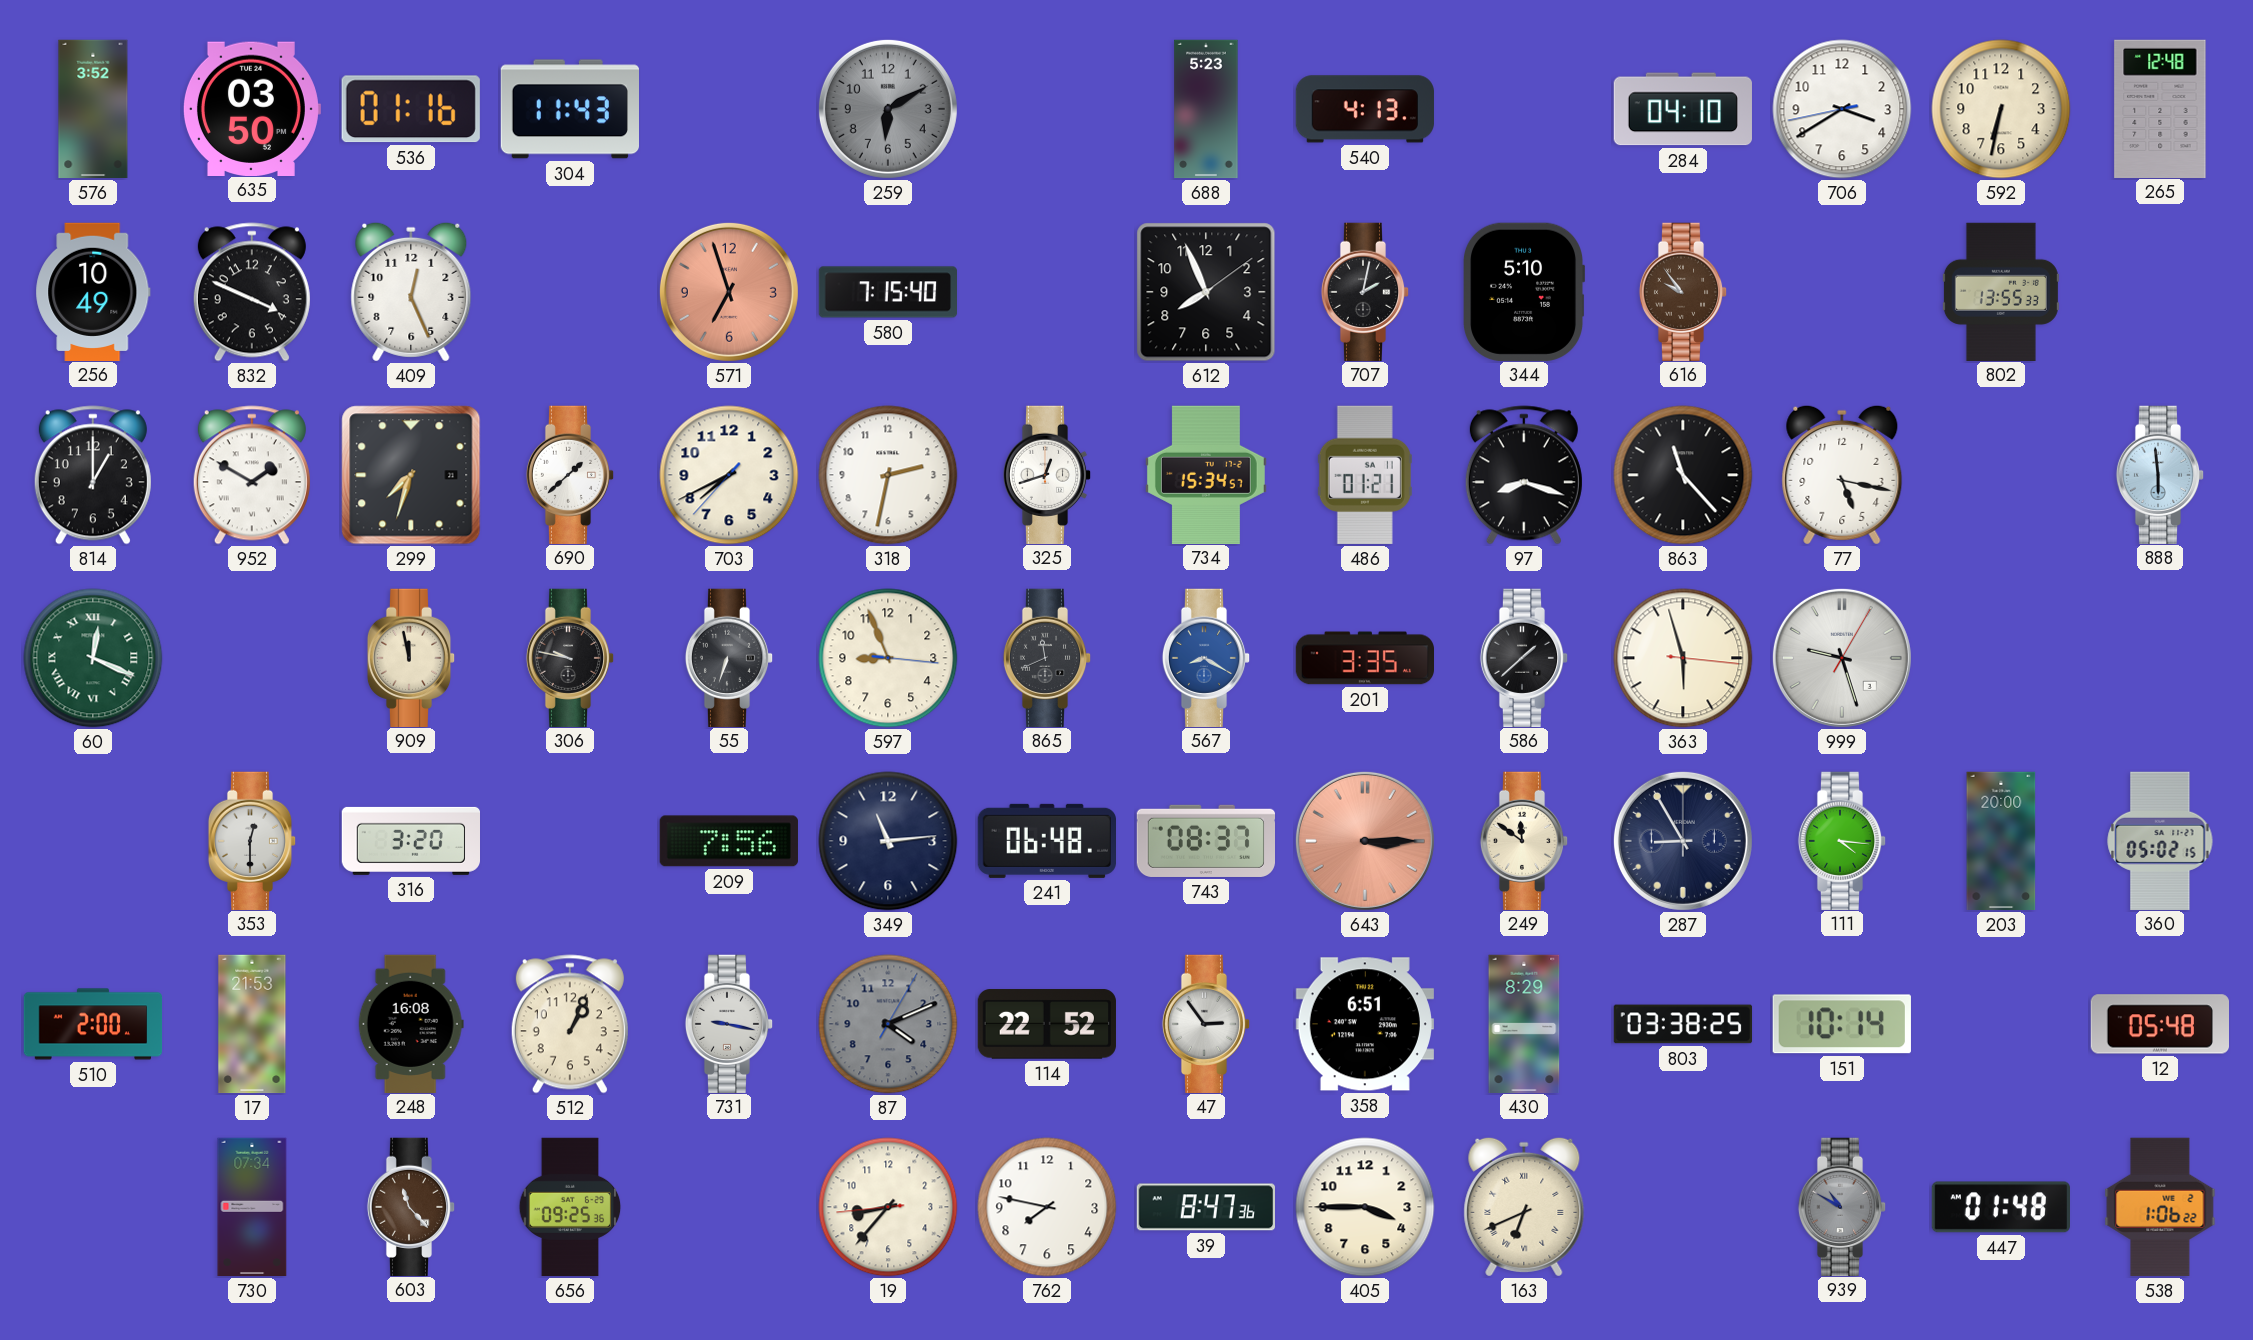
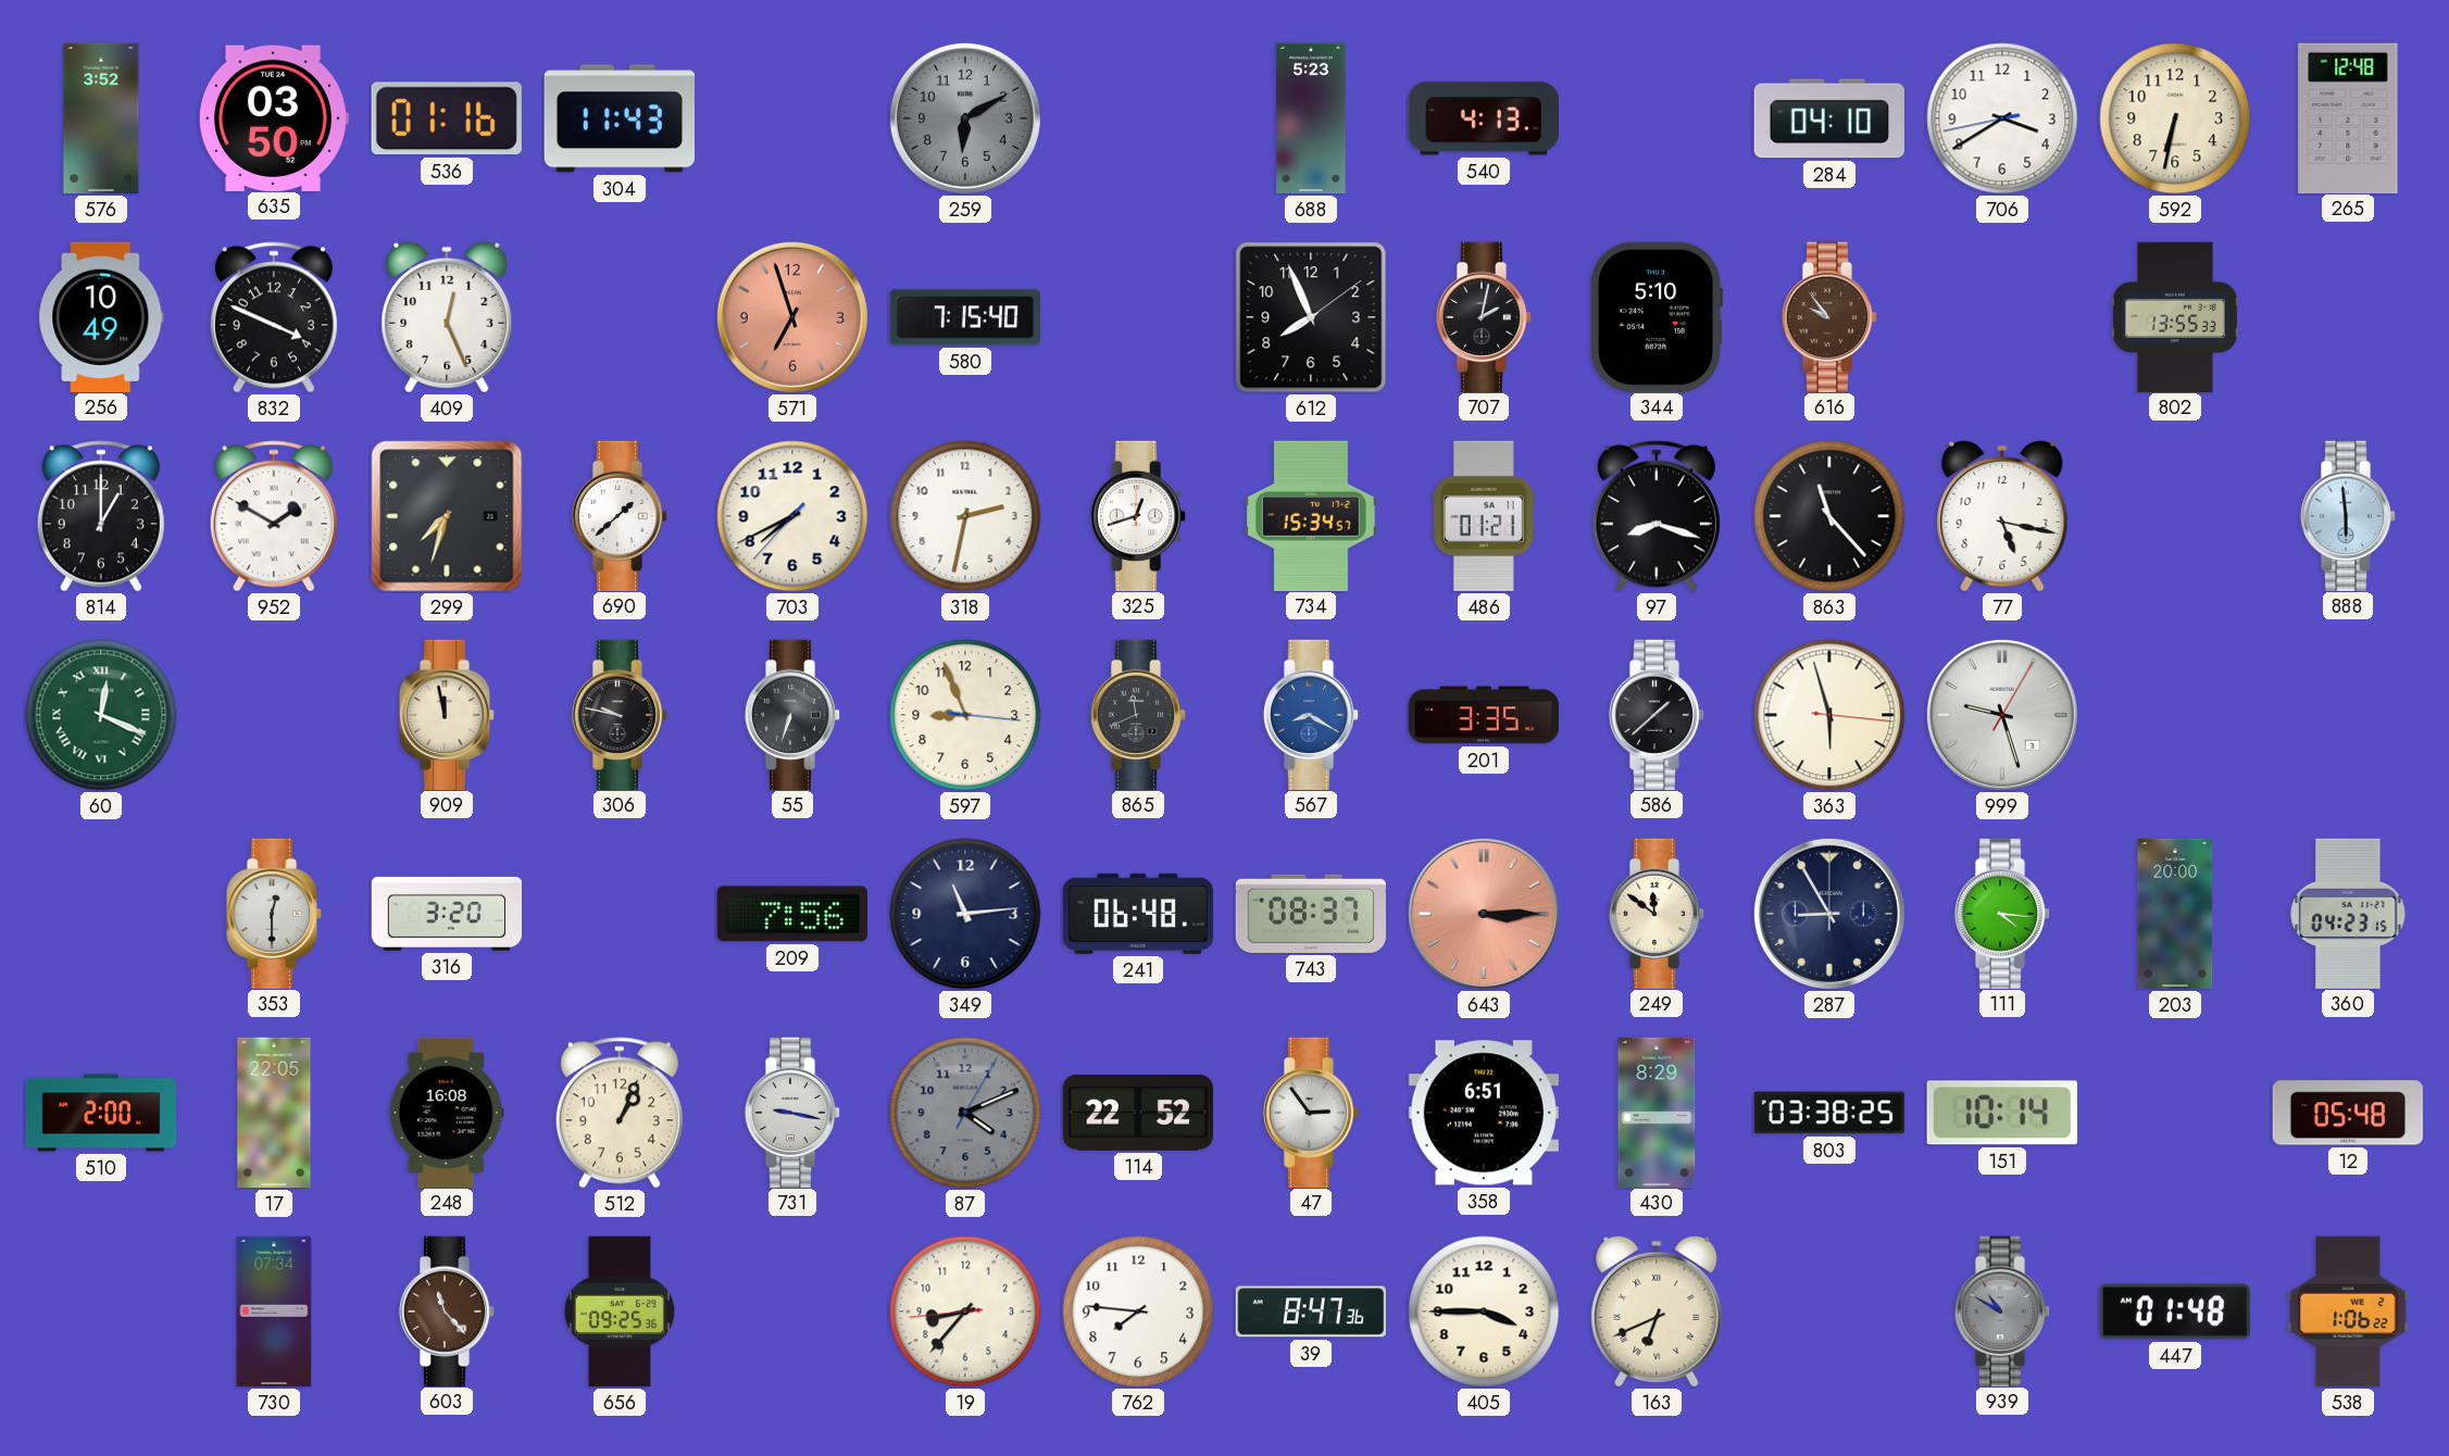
360: 05:02 -> 04:23
17: 21:53 -> 22:05
762: 7:47 -> 7:46
